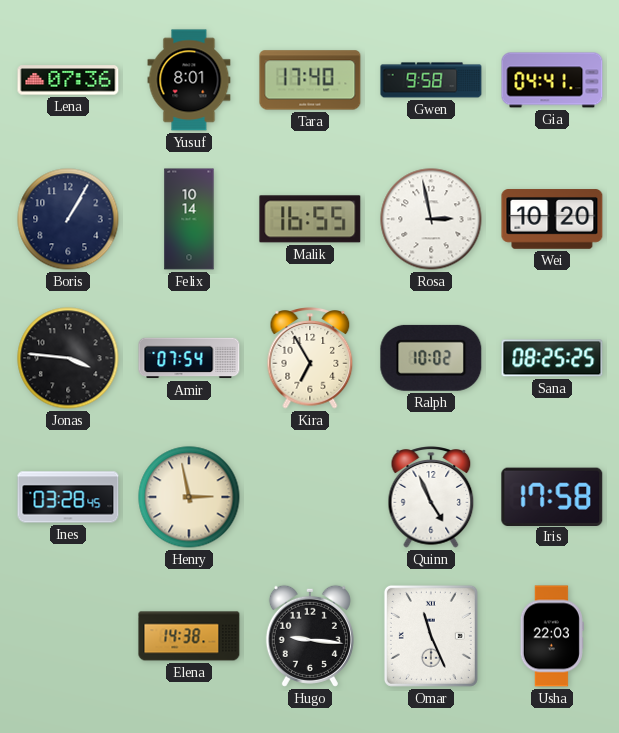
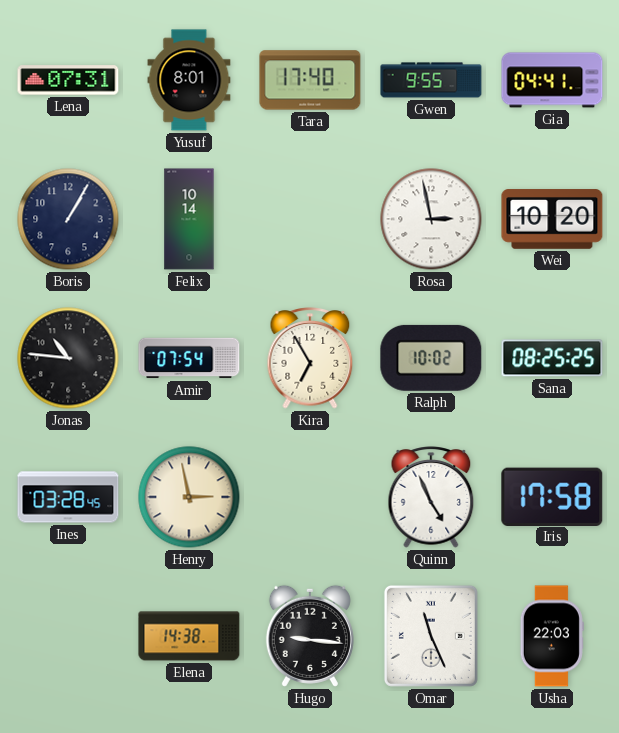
Lena: 07:36 -> 07:31
Gwen: 9:58 -> 9:55
Malik: 16:55 -> none
Jonas: 3:46 -> 10:46
